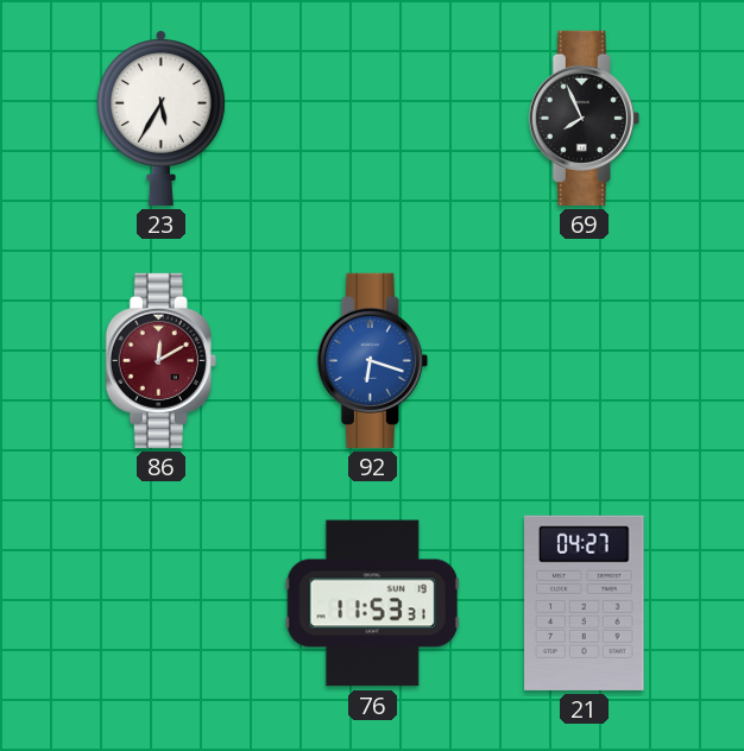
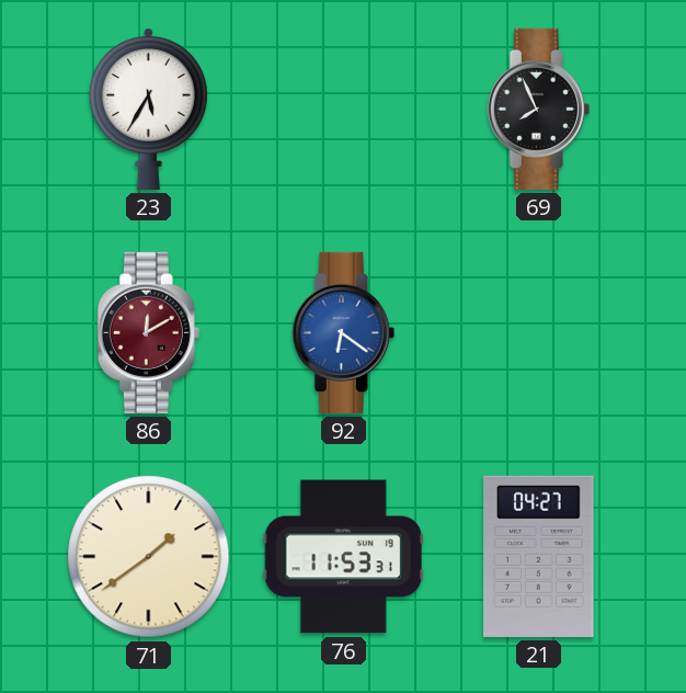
92: 6:18 -> 6:21
71: none -> 1:39
